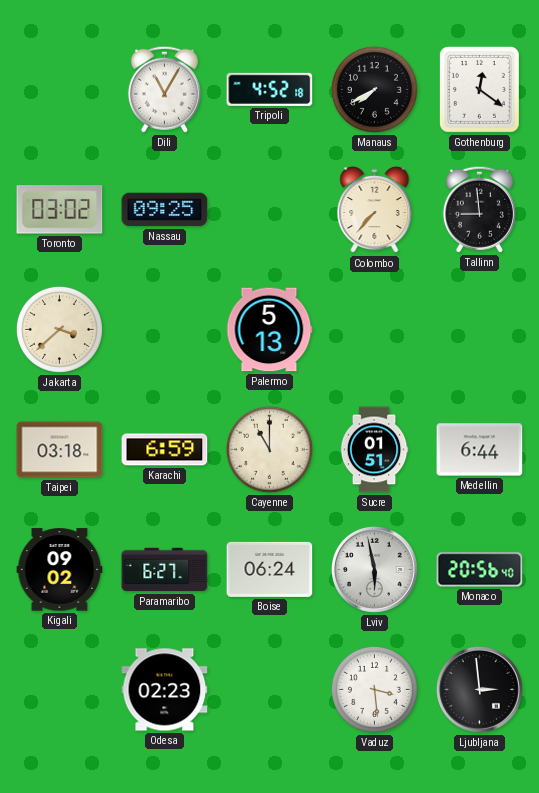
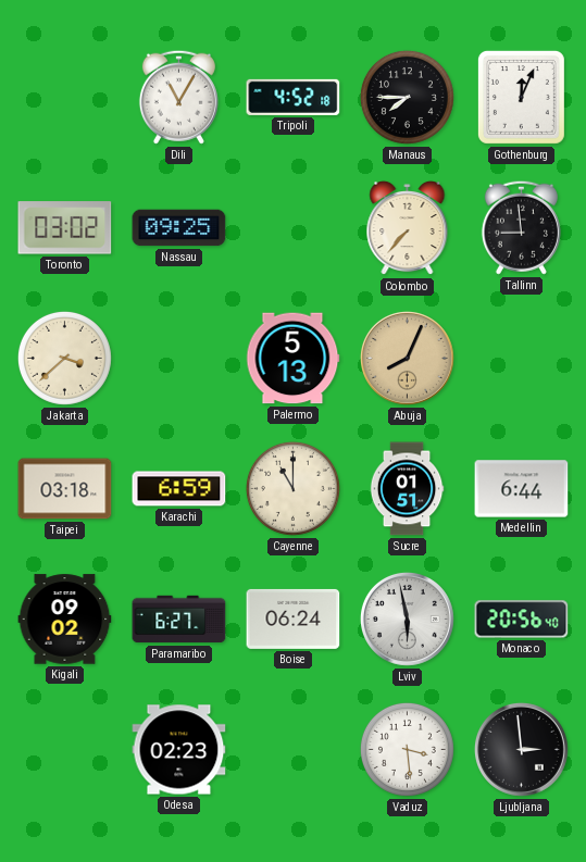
Manaus: 7:40 -> 7:45
Gothenburg: 12:21 -> 12:04
Abuja: none -> 8:04
